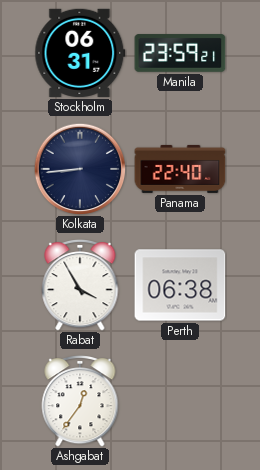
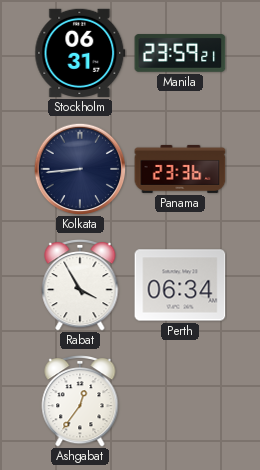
Panama: 22:40 -> 23:36
Perth: 06:38 -> 06:34
